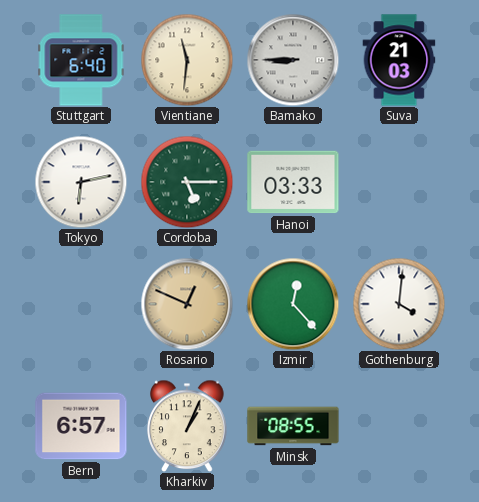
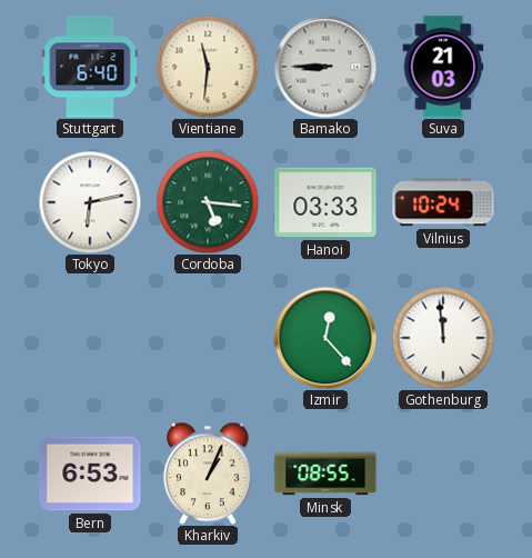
Cordoba: 5:15 -> 5:16
Vilnius: none -> 10:24
Rosario: 12:49 -> none
Gothenburg: 4:01 -> 11:59
Bern: 6:57 -> 6:53
